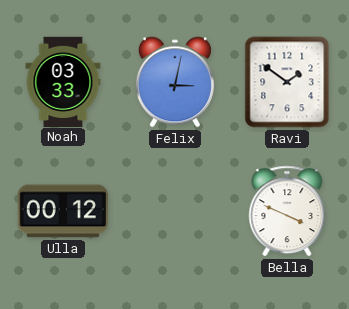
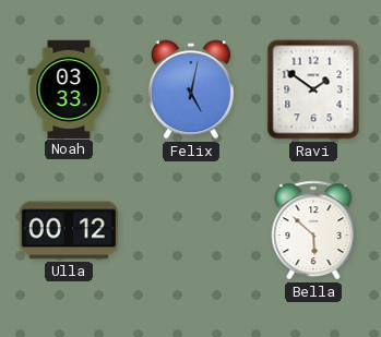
Felix: 3:02 -> 5:02
Bella: 3:49 -> 5:52
